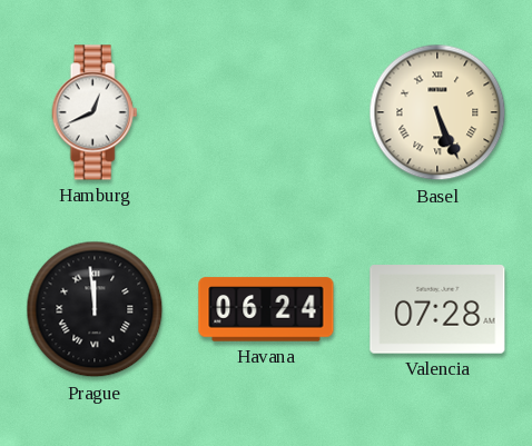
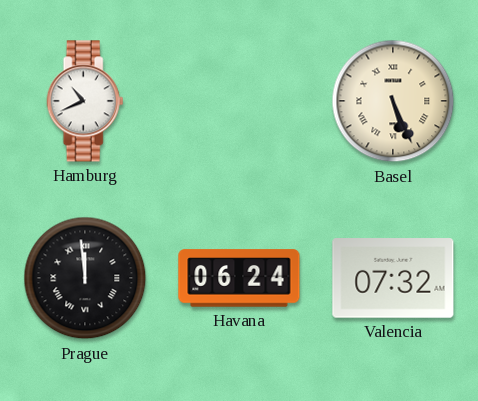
Hamburg: 12:41 -> 10:41
Valencia: 07:28 -> 07:32
